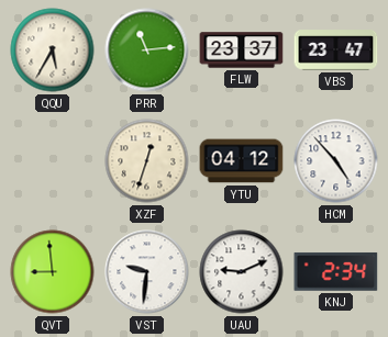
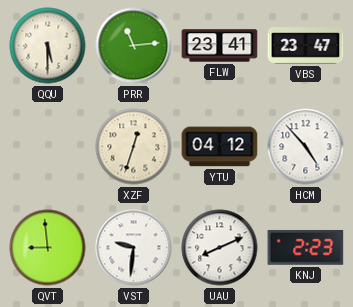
QQU: 5:35 -> 5:30
FLW: 23:37 -> 23:41
UAU: 9:11 -> 8:11
KNJ: 2:34 -> 2:23
